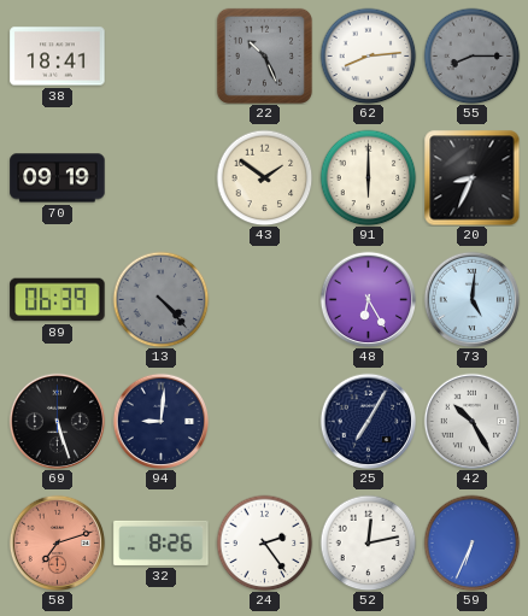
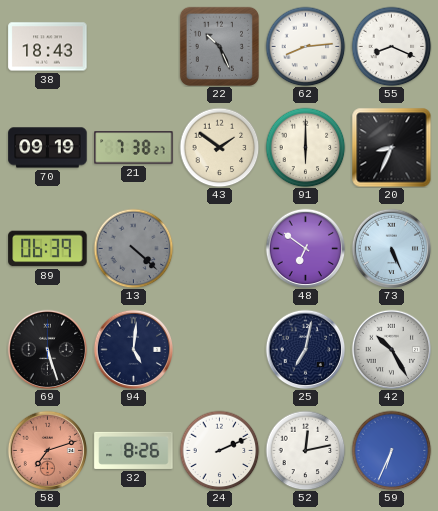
38: 18:41 -> 18:43
55: 8:15 -> 8:19
55 dial: grey -> white
21: none -> 7:38
13: 4:23 -> 4:22
48: 6:25 -> 6:51
73: 5:01 -> 5:26
94: 9:01 -> 5:01
25: 7:05 -> 7:02
24: 2:24 -> 2:11
